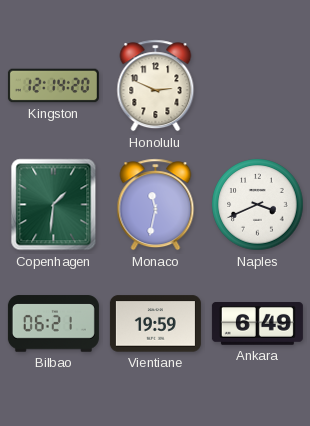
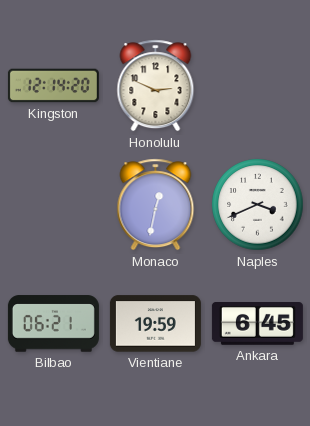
Copenhagen: 1:31 -> none
Monaco: 11:32 -> 12:32
Ankara: 6:49 -> 6:45
